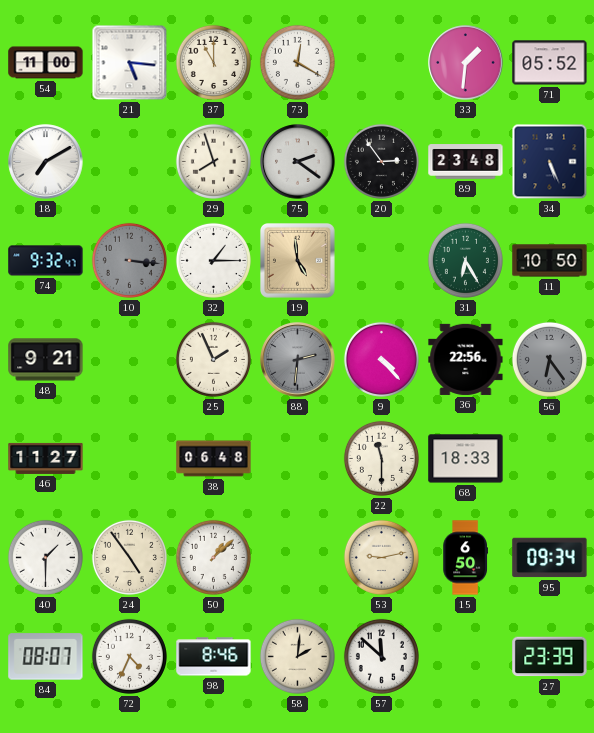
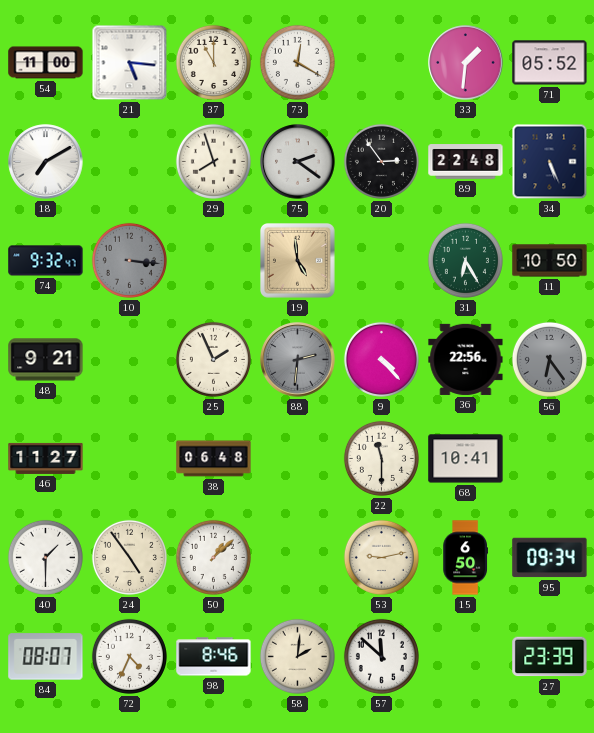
89: 23:48 -> 22:48
32: 1:15 -> none
68: 18:33 -> 10:41
